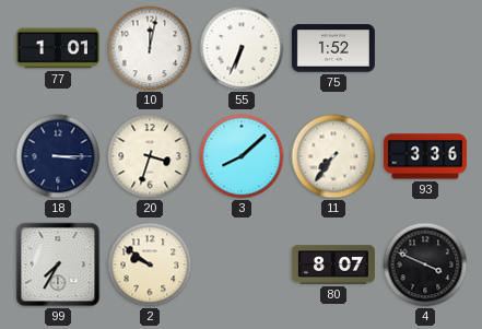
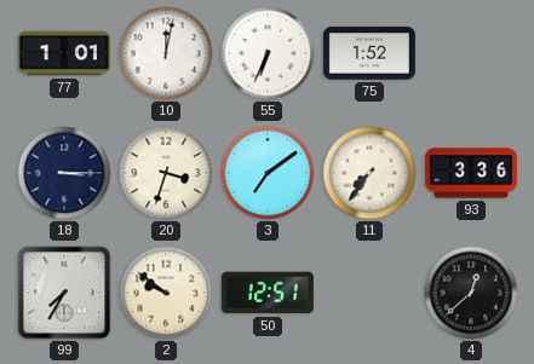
3: 8:08 -> 7:09
50: none -> 12:51
80: 8:07 -> none
4: 3:49 -> 12:38
